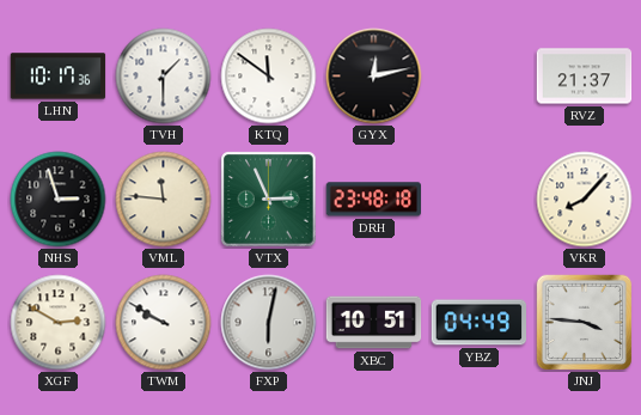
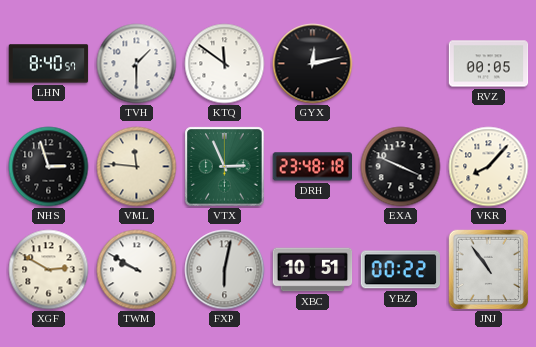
LHN: 10:17 -> 8:40
RVZ: 21:37 -> 00:05
EXA: none -> 3:49
YBZ: 04:49 -> 00:22
JNJ: 3:46 -> 10:54
